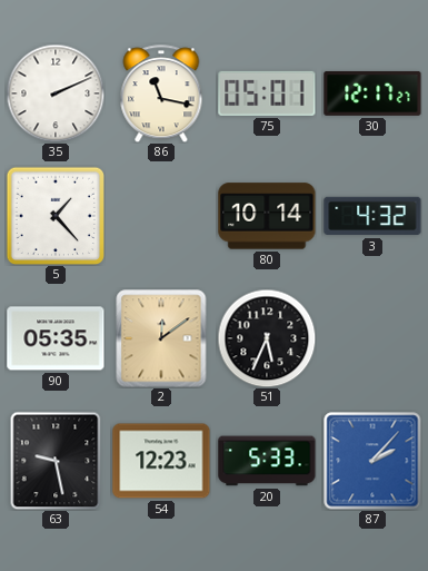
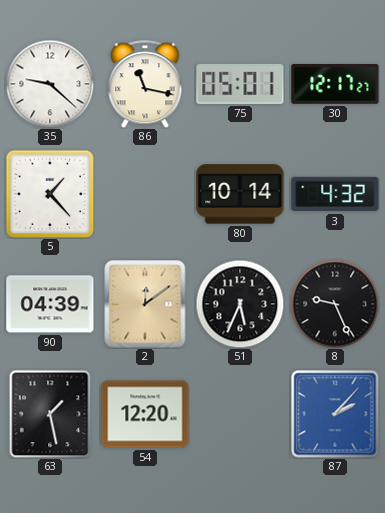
35: 2:11 -> 9:22
90: 05:35 -> 04:39
8: none -> 9:26
63: 9:28 -> 1:28
54: 12:23 -> 12:20
20: 5:33 -> none
